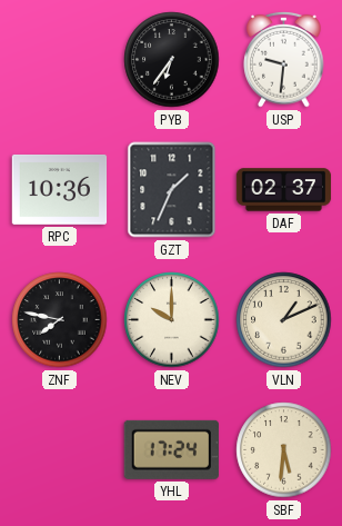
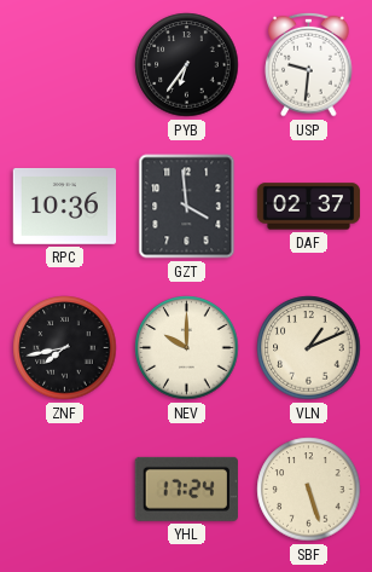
GZT: 1:34 -> 3:59
ZNF: 7:47 -> 7:43
SBF: 5:31 -> 5:27
